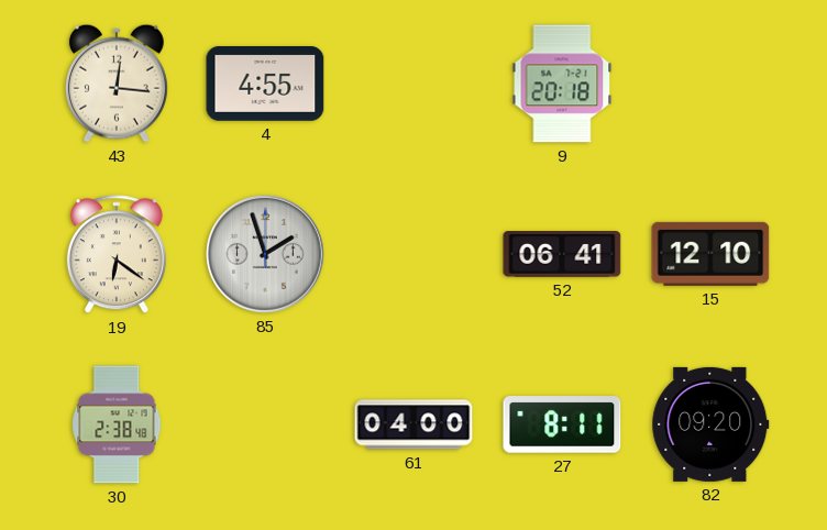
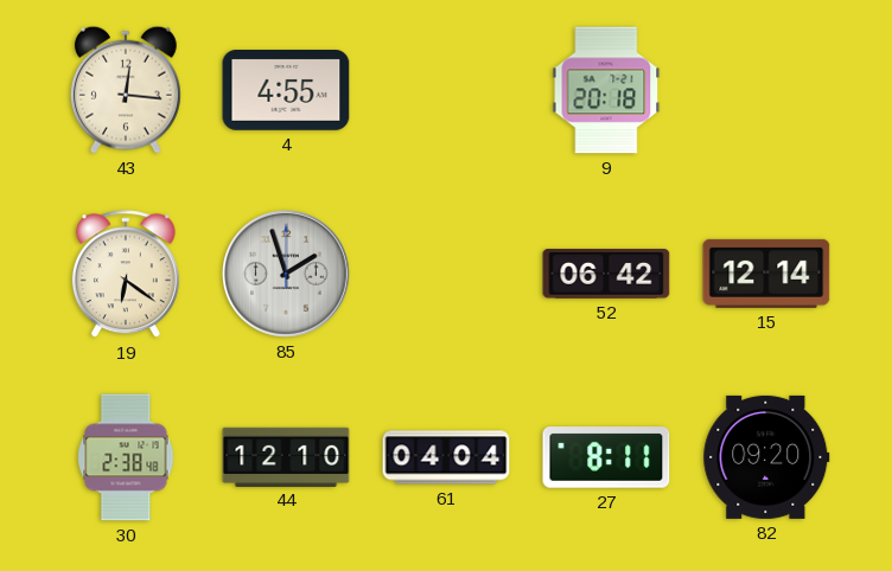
52: 06:41 -> 06:42
15: 12:10 -> 12:14
44: none -> 12:10
61: 04:00 -> 04:04
